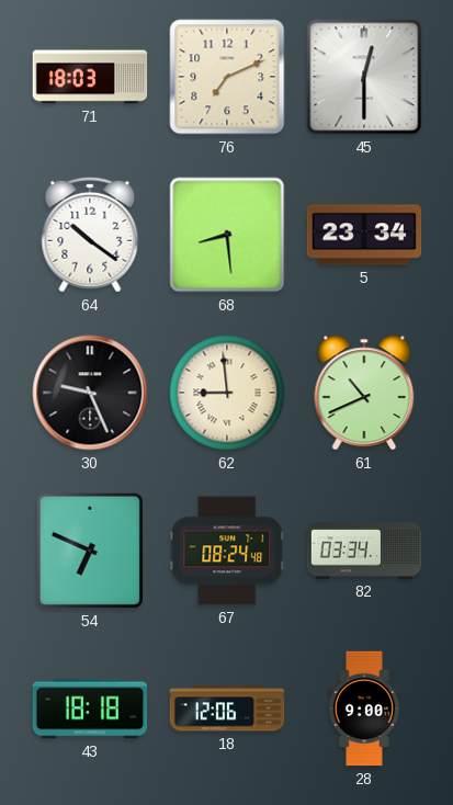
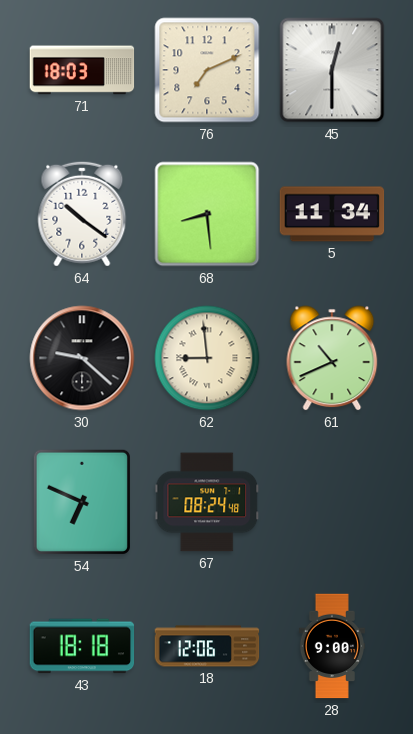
5: 23:34 -> 11:34
30: 9:26 -> 9:22
82: 03:34 -> none
